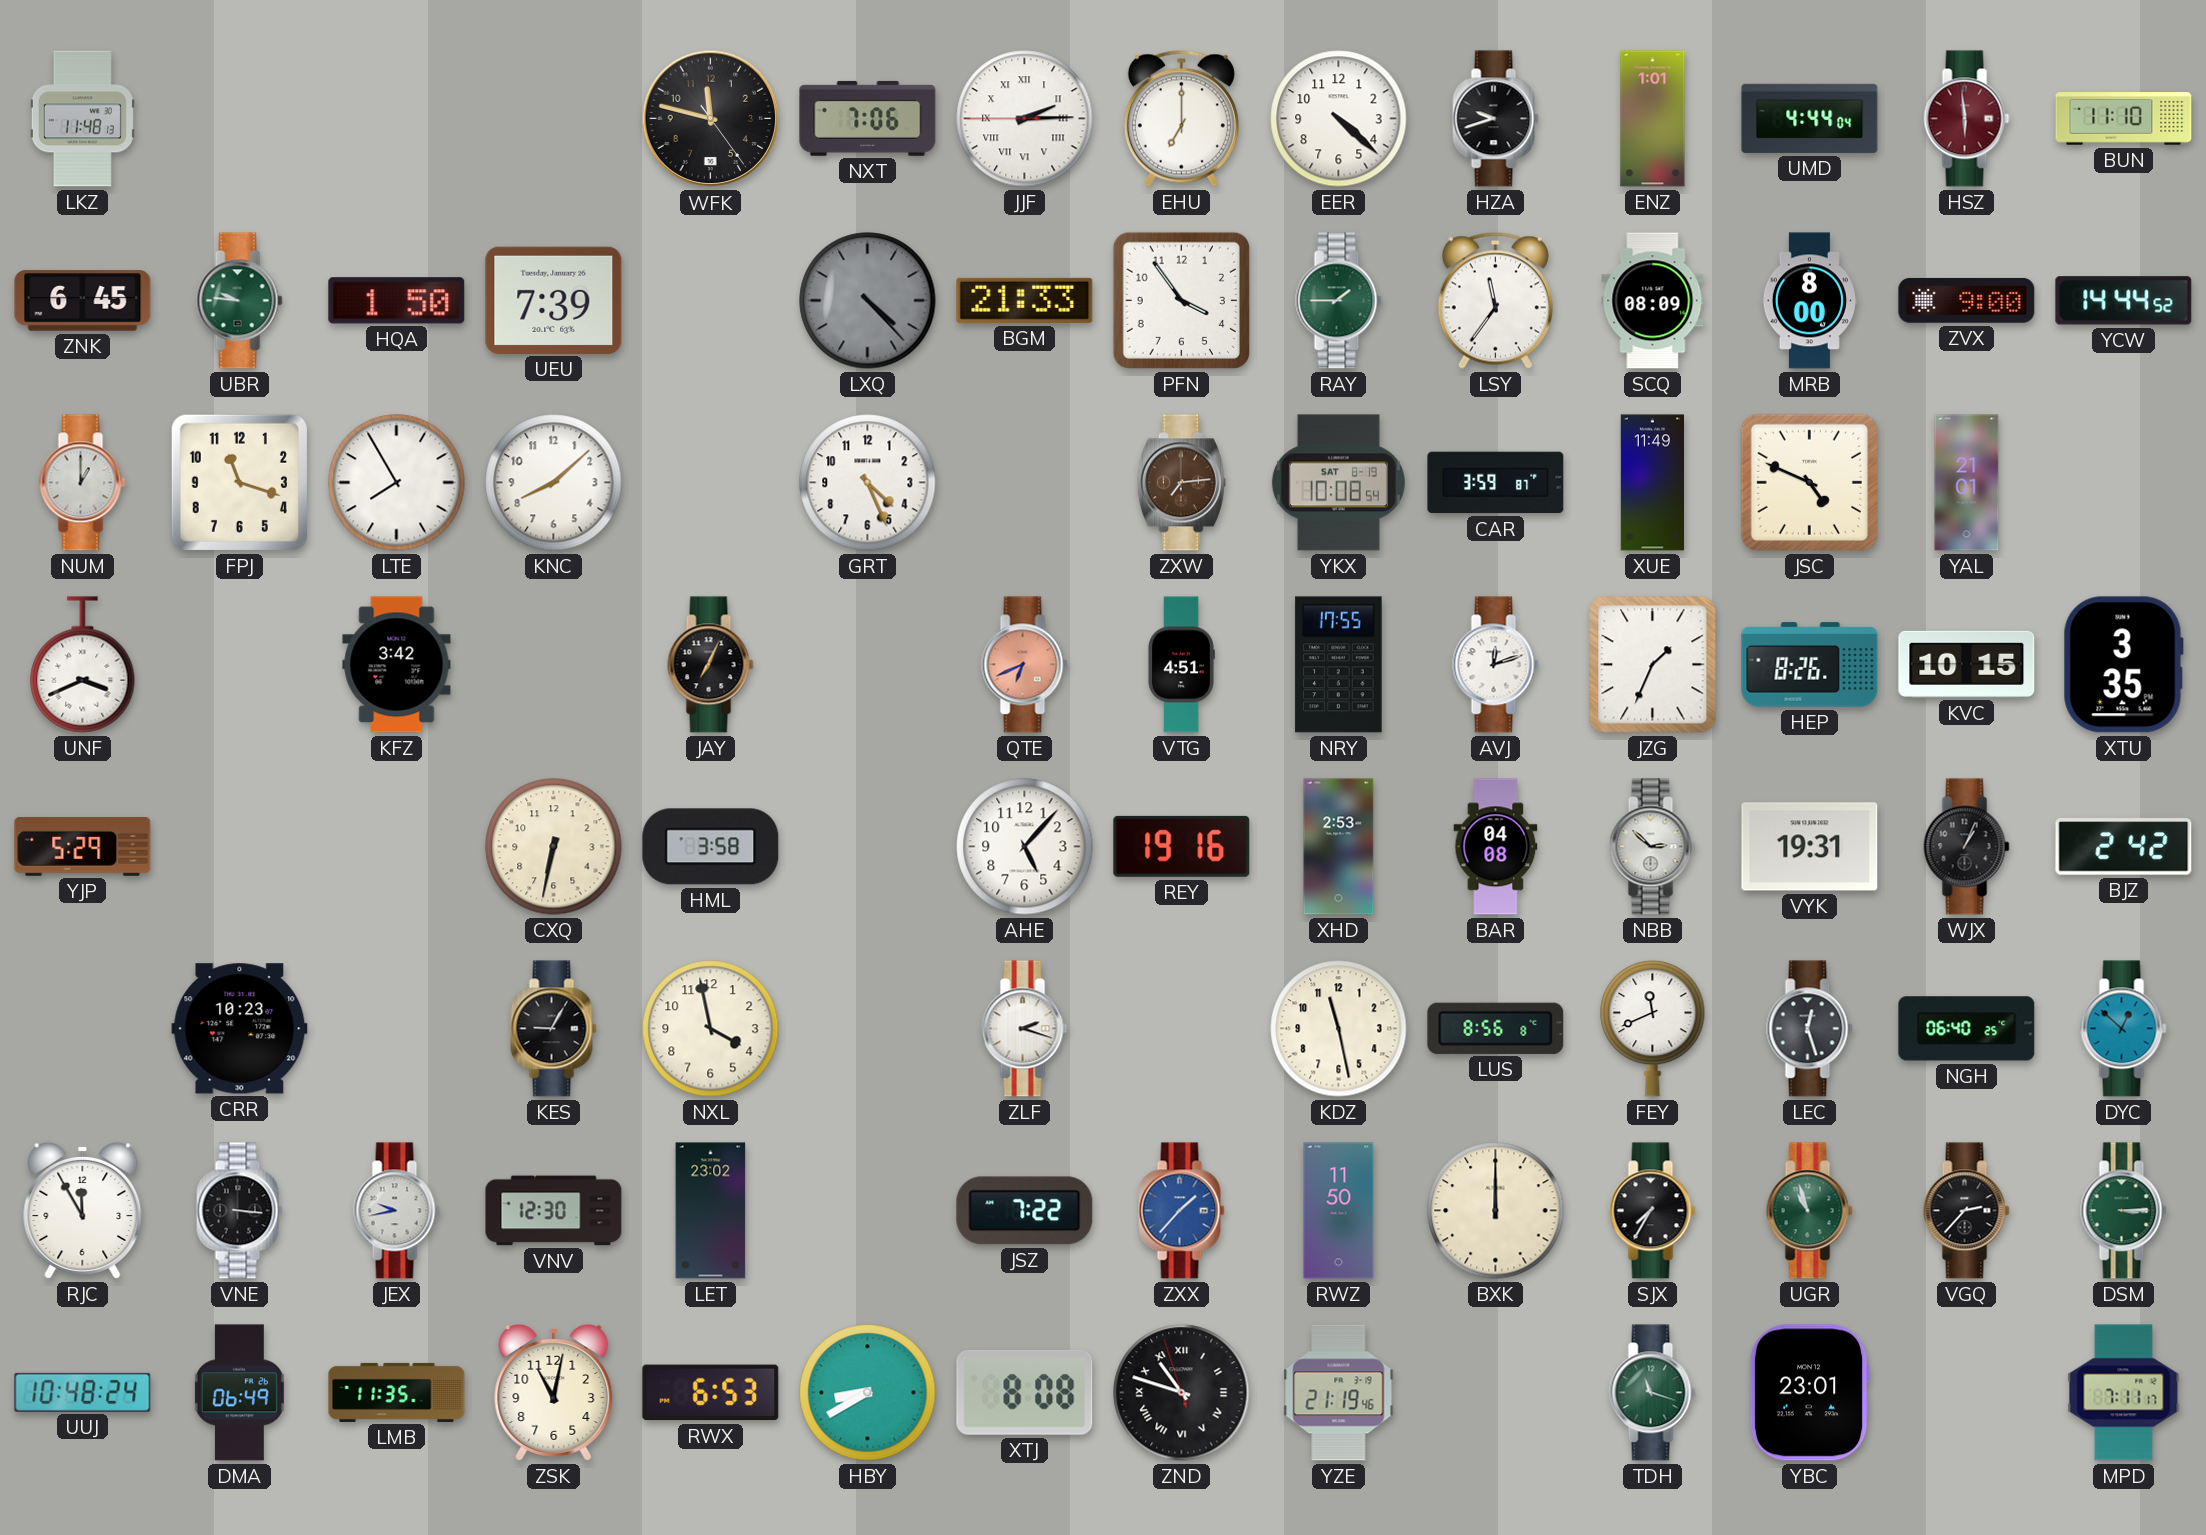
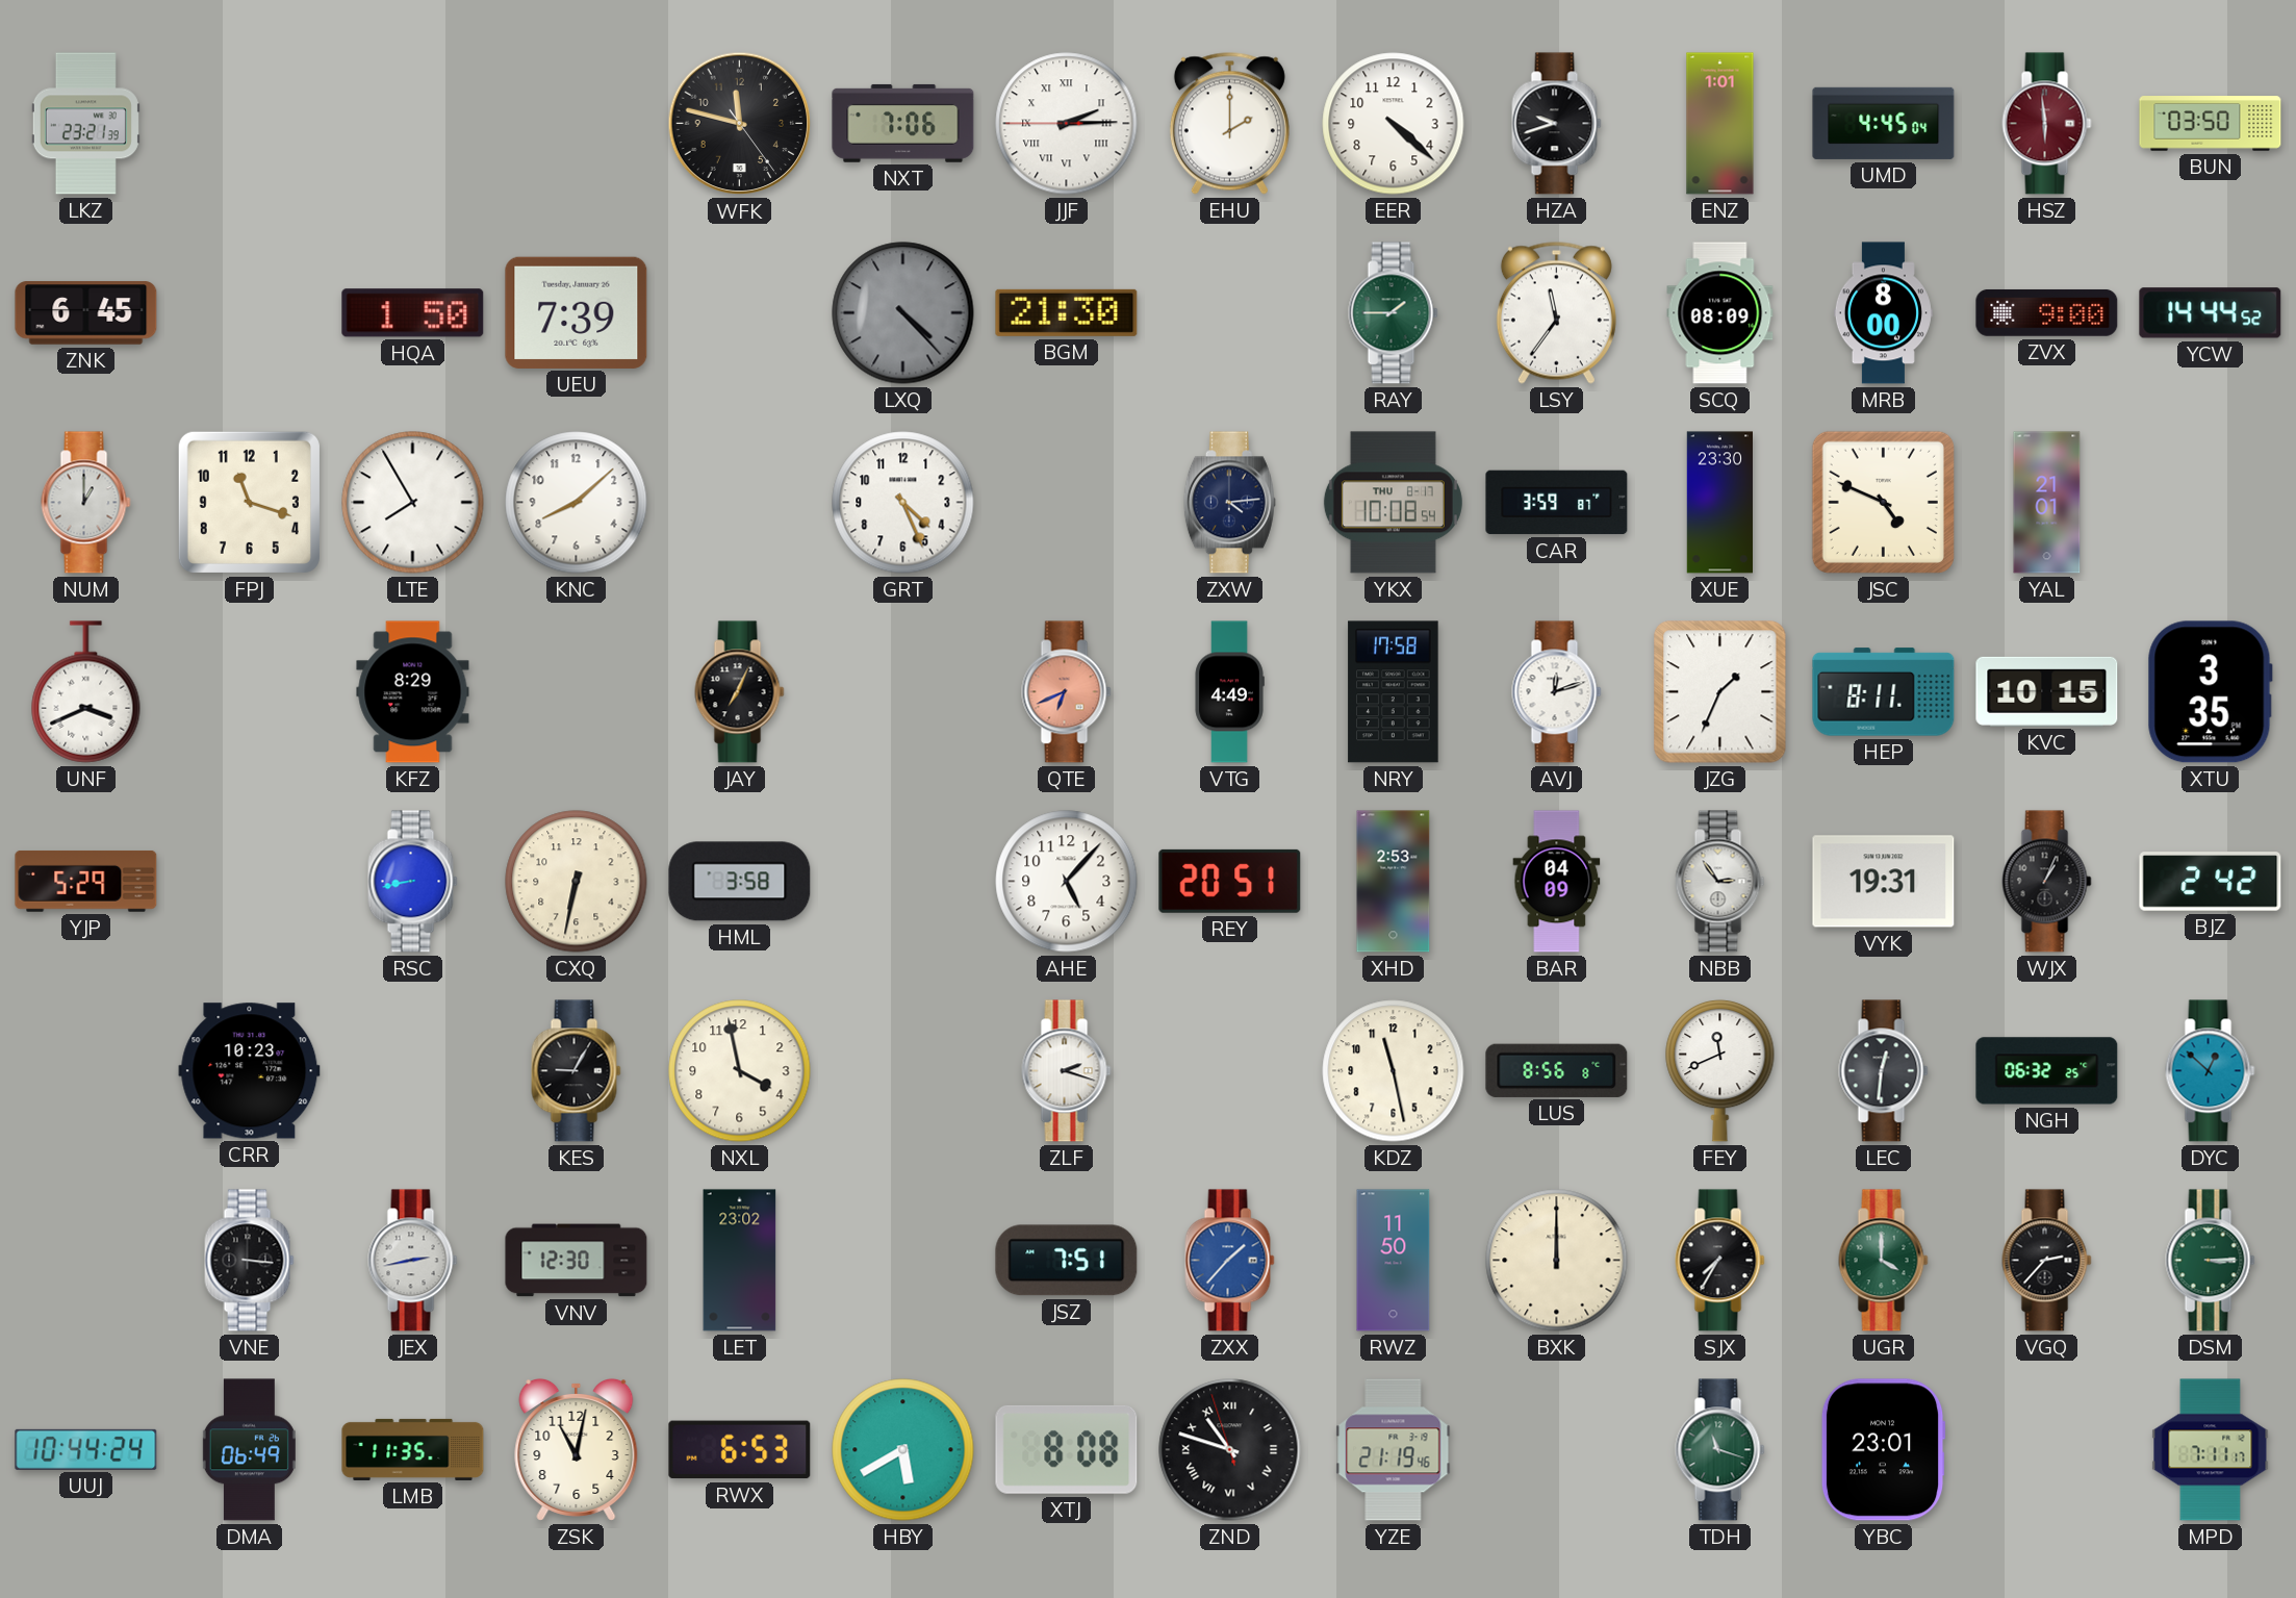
LKZ: 11:48 -> 23:21
EHU: 7:00 -> 2:00
UMD: 4:44 -> 4:45
BUN: 11:10 -> 03:50
UBR: 9:46 -> none
BGM: 21:33 -> 21:30
PFN: 3:54 -> none
ZXW: 7:14 -> 4:14
ZXW dial: brown -> navy
YKX date: SAT 8-19 -> THU 8-17
XUE: 11:49 -> 23:30
KFZ: 3:42 -> 8:29
VTG: 4:51 -> 4:49
NRY: 17:55 -> 17:58
HEP: 8:26 -> 8:11
RSC: none -> 8:43
REY: 19:16 -> 20:51
BAR: 04:08 -> 04:09
NBB: 2:52 -> 2:54
LEC: 12:27 -> 12:31
NGH: 06:40 -> 06:32
RJC: 11:55 -> none
JEX: 9:43 -> 2:43
JSZ: 7:22 -> 7:51
UGR: 10:57 -> 4:00
UUJ: 10:48 -> 10:44
HBY: 8:40 -> 5:40
